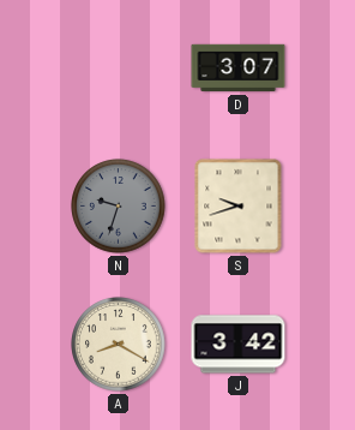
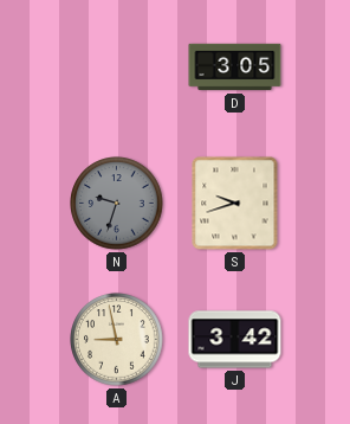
D: 3:07 -> 3:05
A: 8:20 -> 8:58
